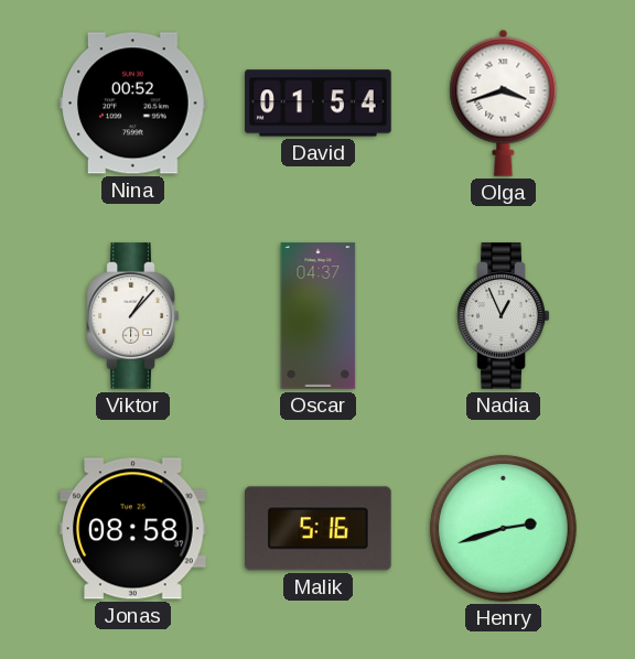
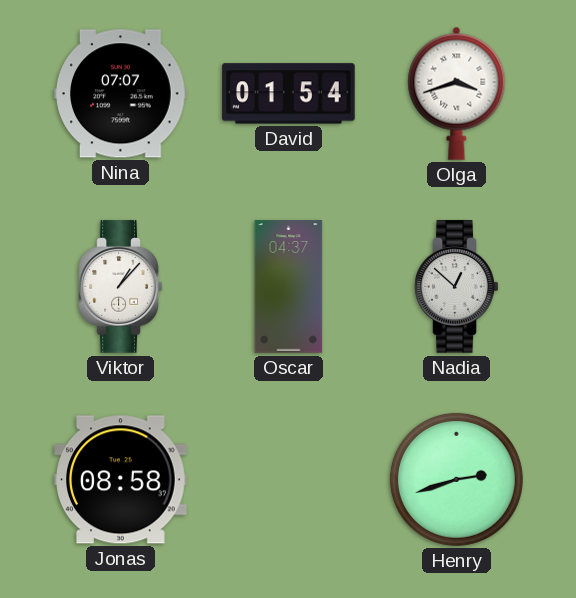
Nina: 00:52 -> 07:07
Nadia: 12:56 -> 12:52
Malik: 5:16 -> none
